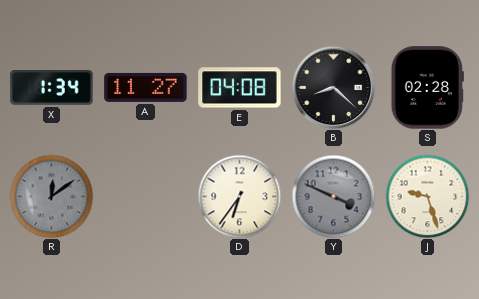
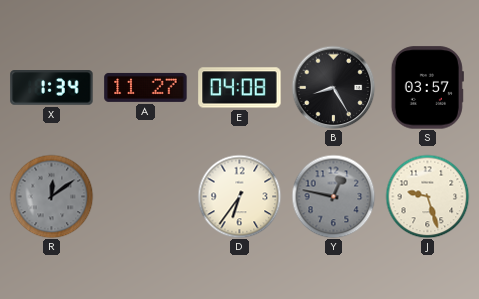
B: 8:22 -> 8:25
S: 02:28 -> 03:57
Y: 3:49 -> 12:47
